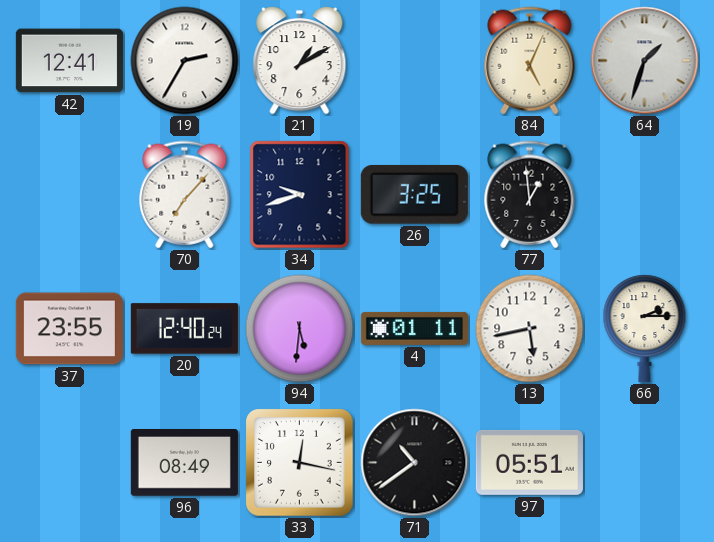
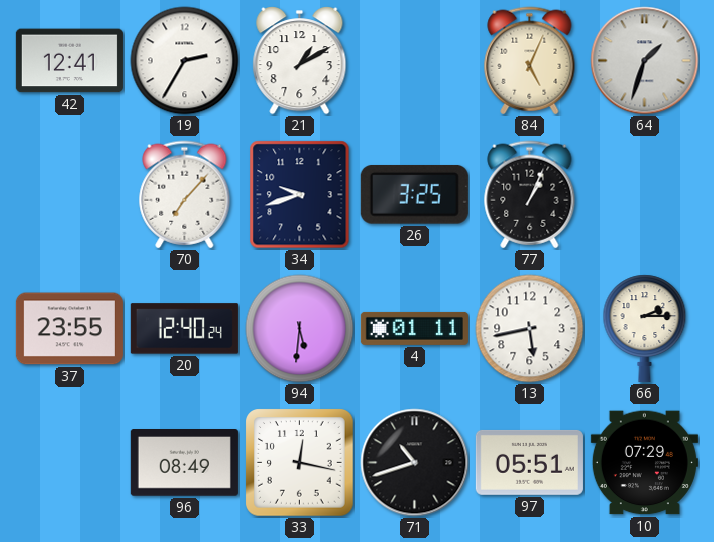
77: 12:59 -> 1:04
71: 10:39 -> 10:42
10: none -> 07:29
